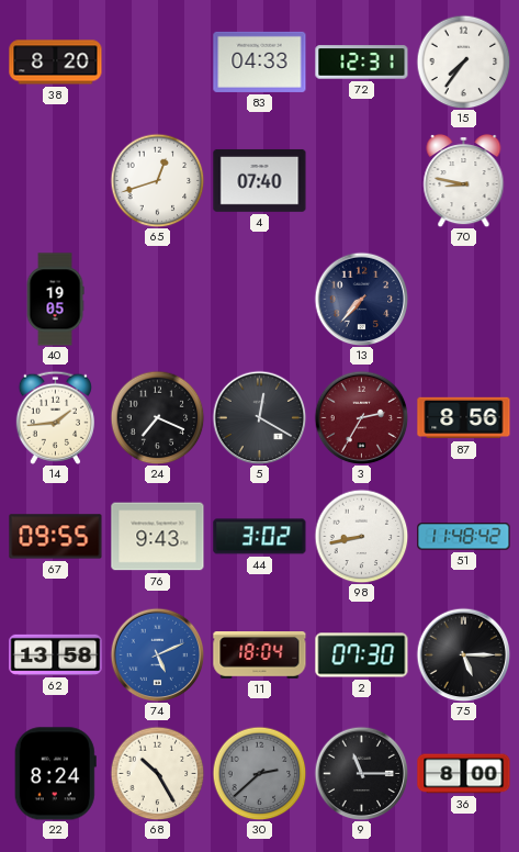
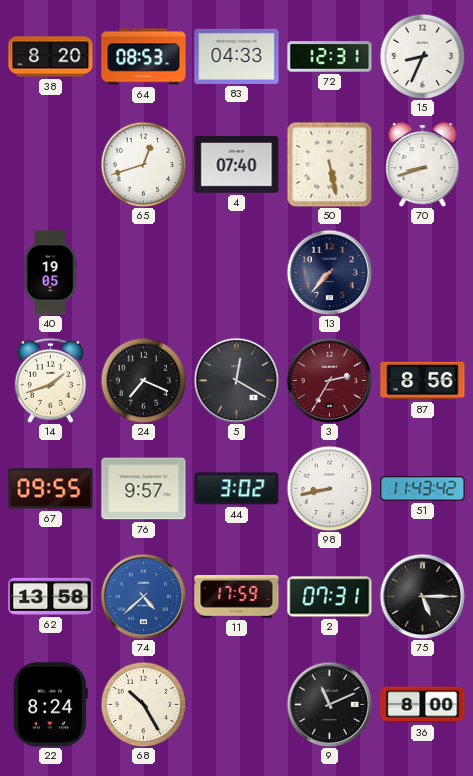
64: none -> 08:53
15: 7:36 -> 8:34
50: none -> 5:28
70: 8:47 -> 8:42
14: 1:44 -> 1:42
76: 9:43 -> 9:57
51: 11:48 -> 11:43
74: 5:11 -> 4:38
11: 18:04 -> 17:59
2: 07:30 -> 07:31
30: 2:38 -> none
9: 11:15 -> 11:11
